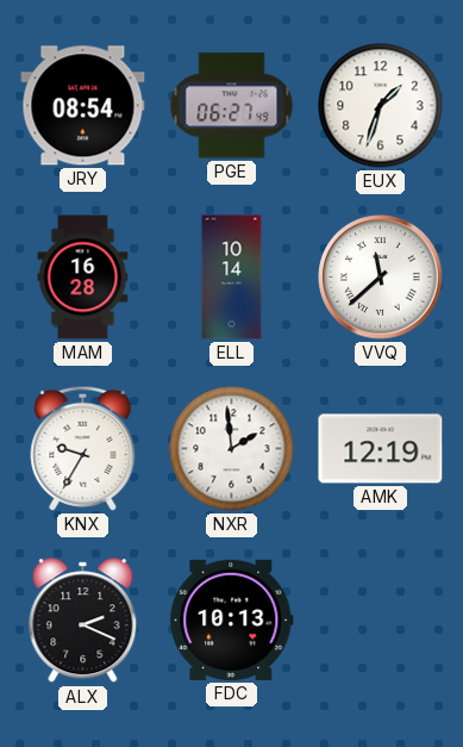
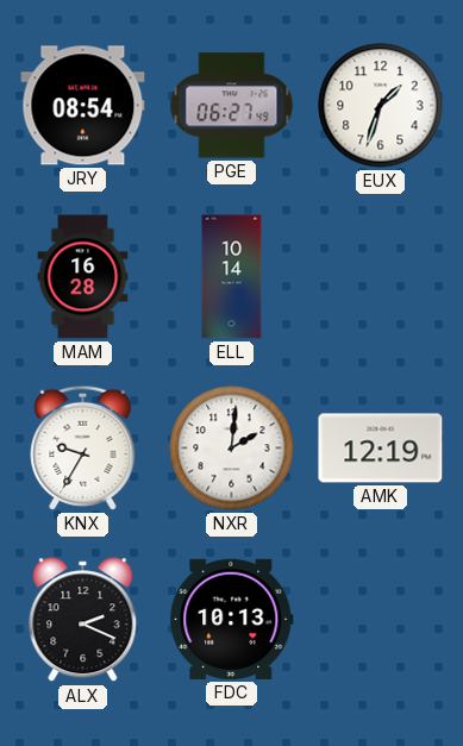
VVQ: 11:38 -> none
NXR: 1:59 -> 2:01
